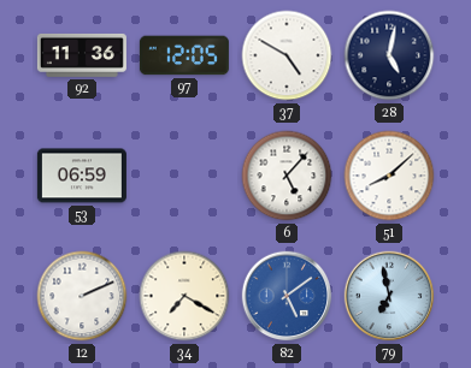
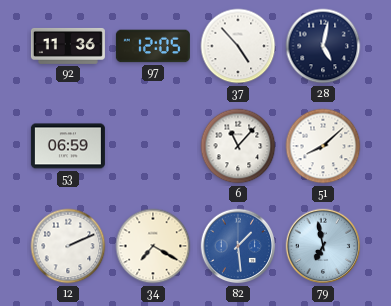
37: 4:50 -> 4:53
6: 5:07 -> 11:07
82: 5:09 -> 1:29
